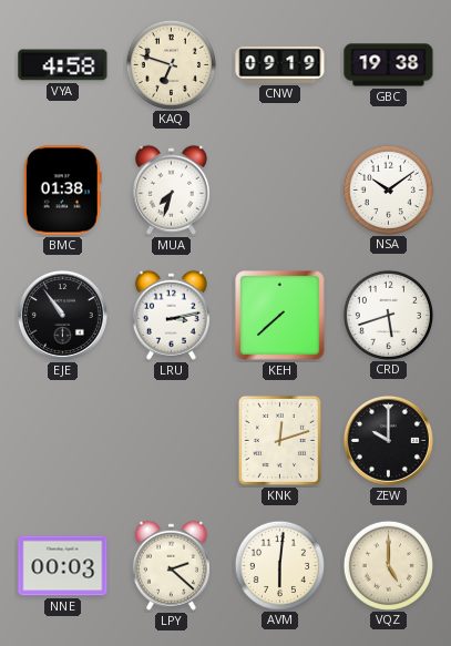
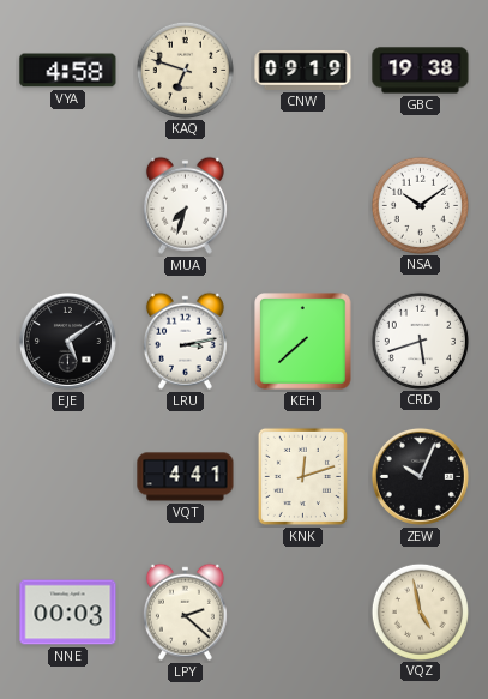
BMC: 01:38 -> none
EJE: 10:54 -> 5:09
VQT: none -> 4:41
ZEW: 10:00 -> 10:04
AVM: 6:01 -> none
VQZ: 5:00 -> 4:58
